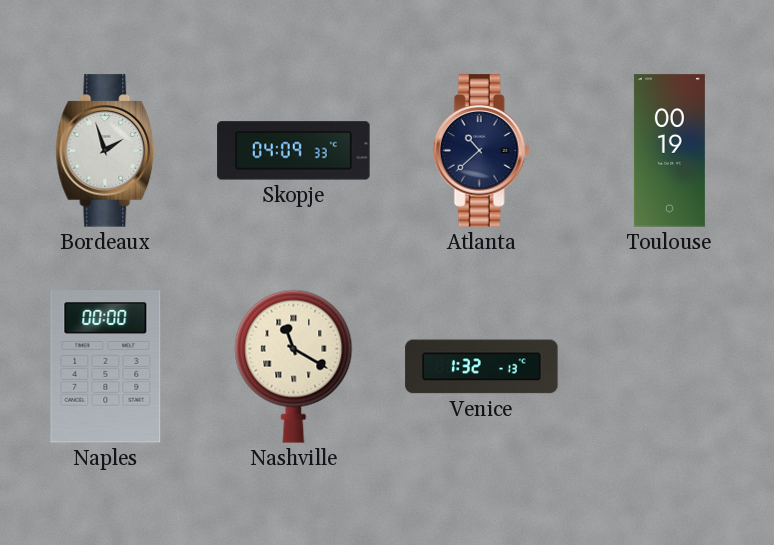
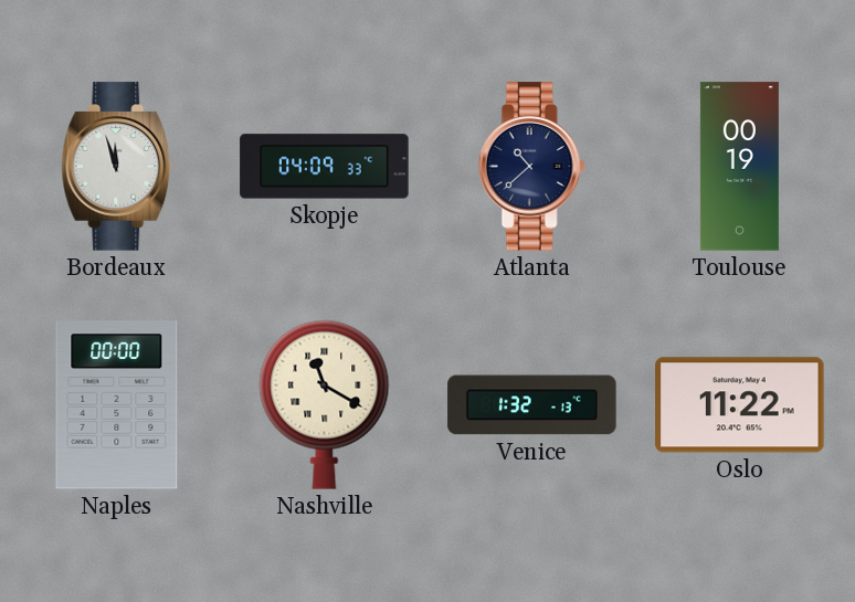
Bordeaux: 1:57 -> 11:57
Oslo: none -> 11:22
